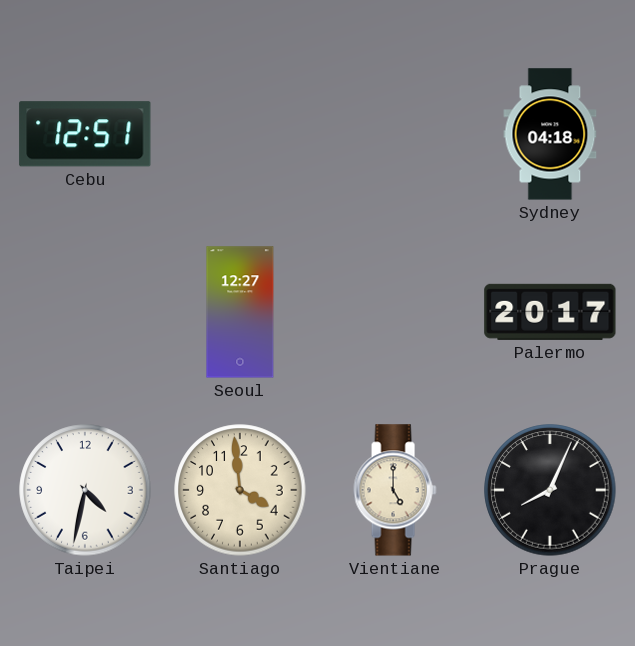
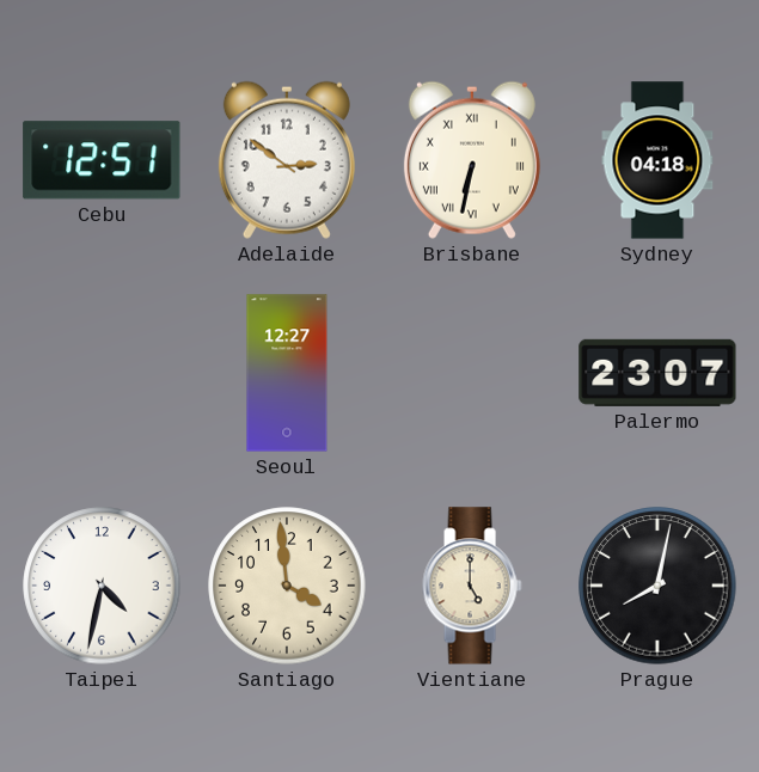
Adelaide: none -> 2:51
Brisbane: none -> 6:32
Palermo: 20:17 -> 23:07
Prague: 8:04 -> 8:02
